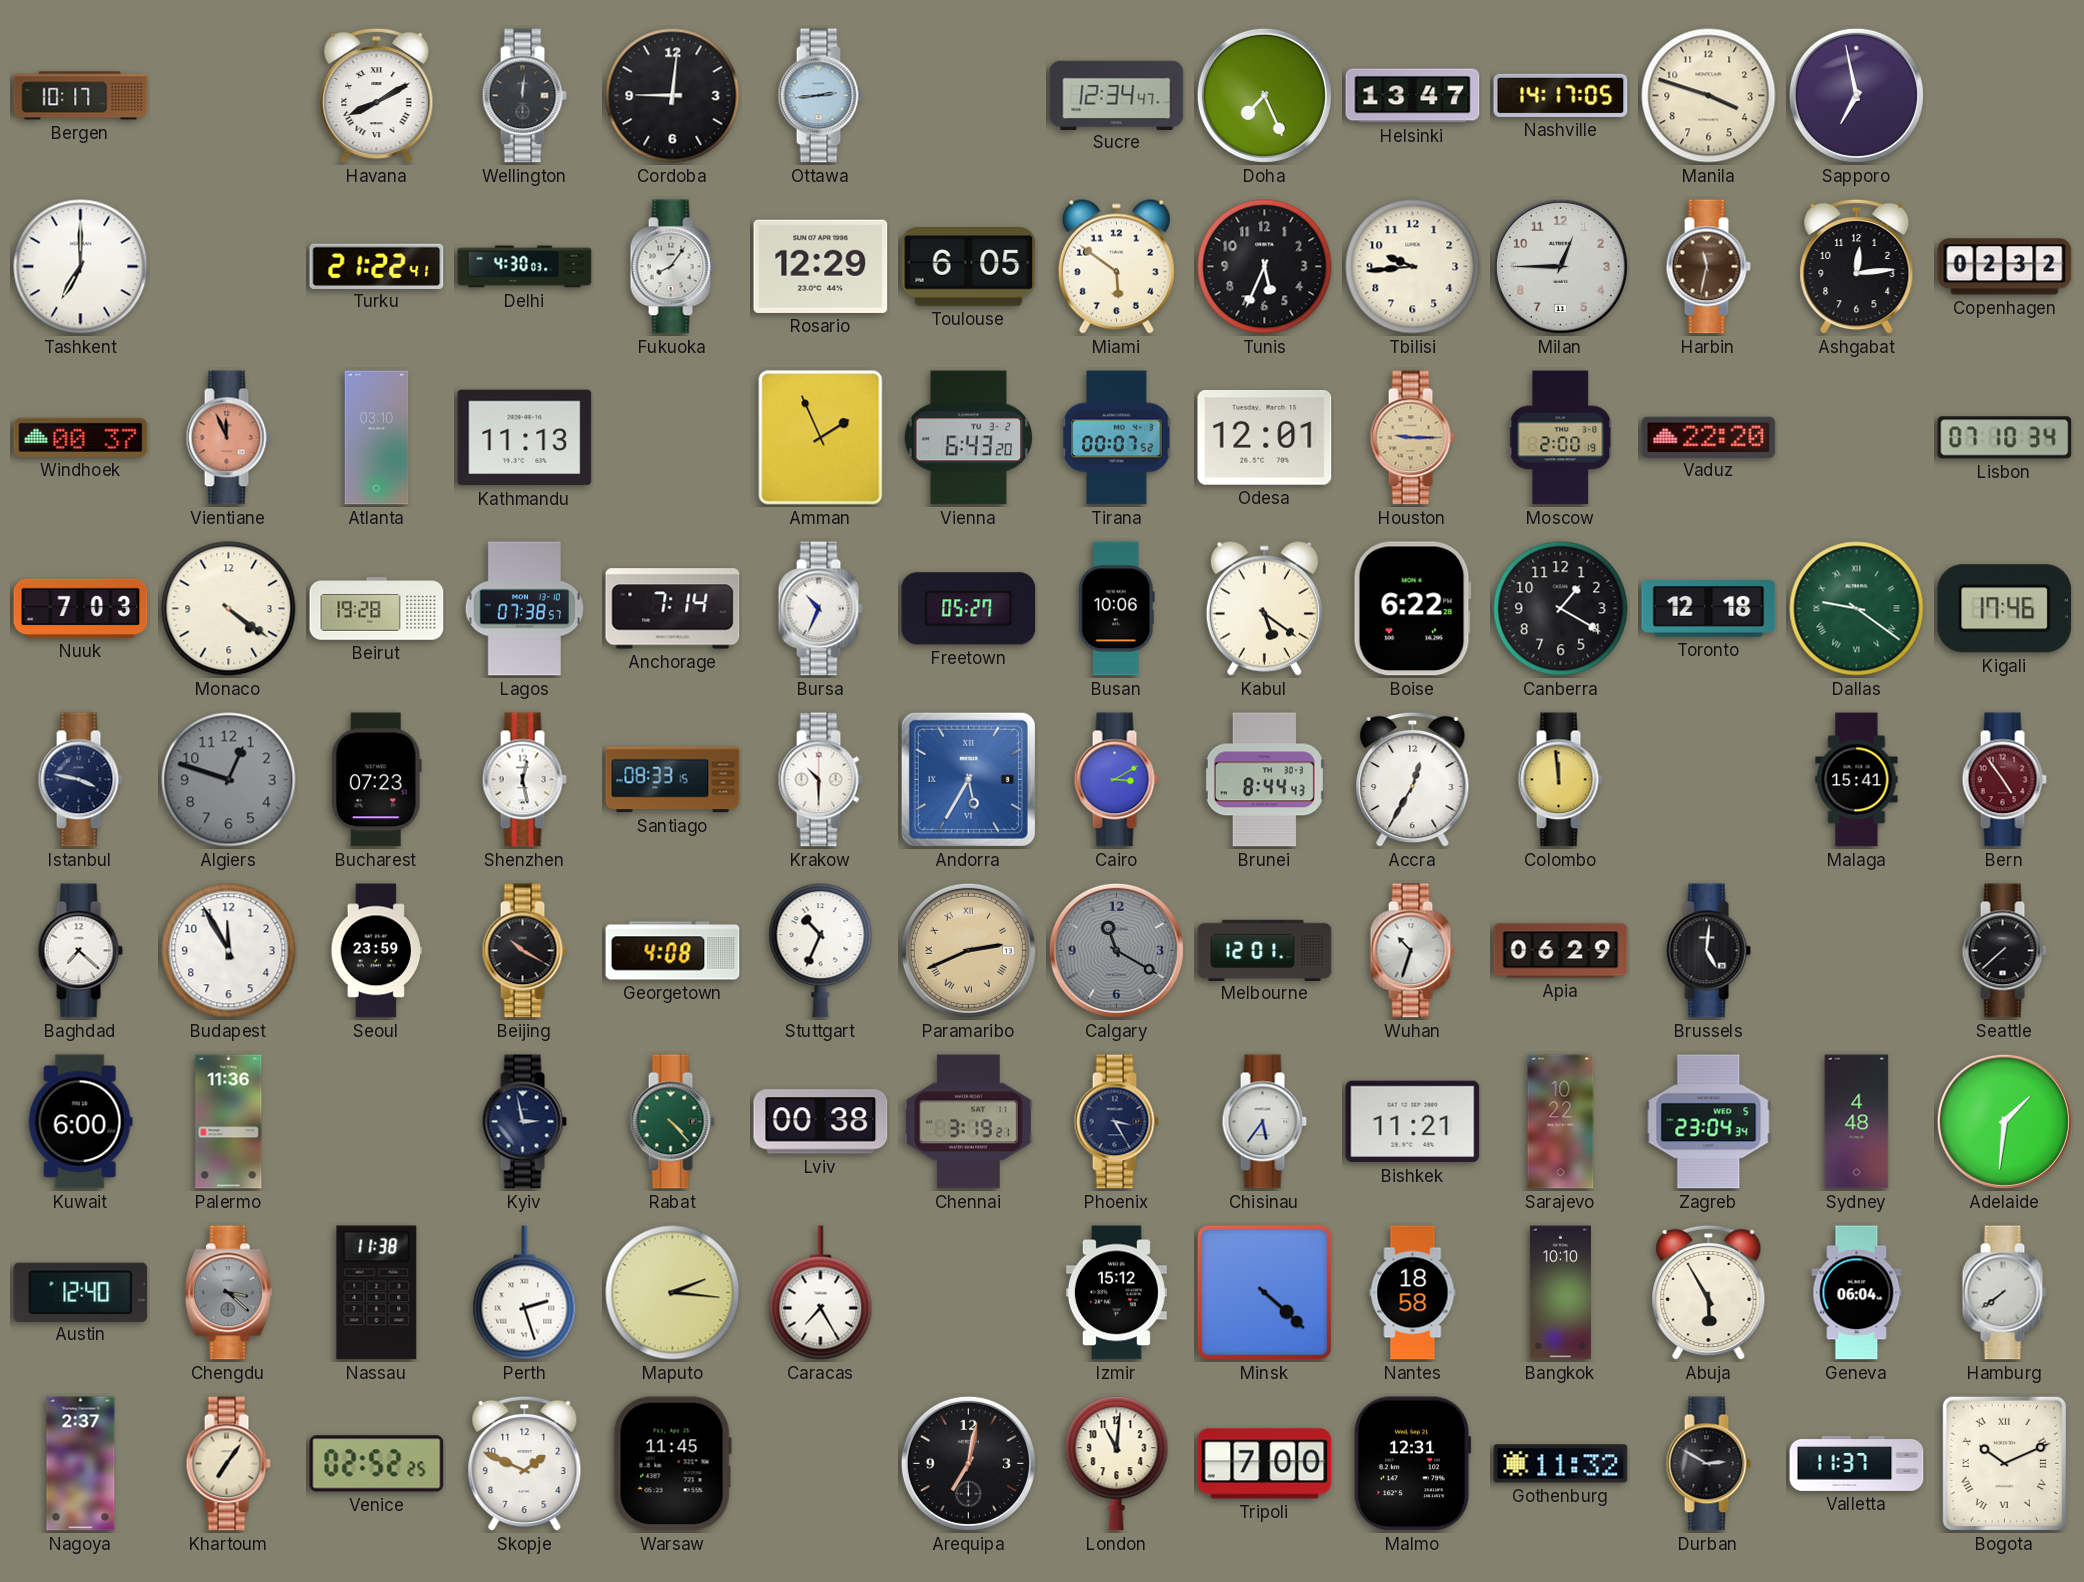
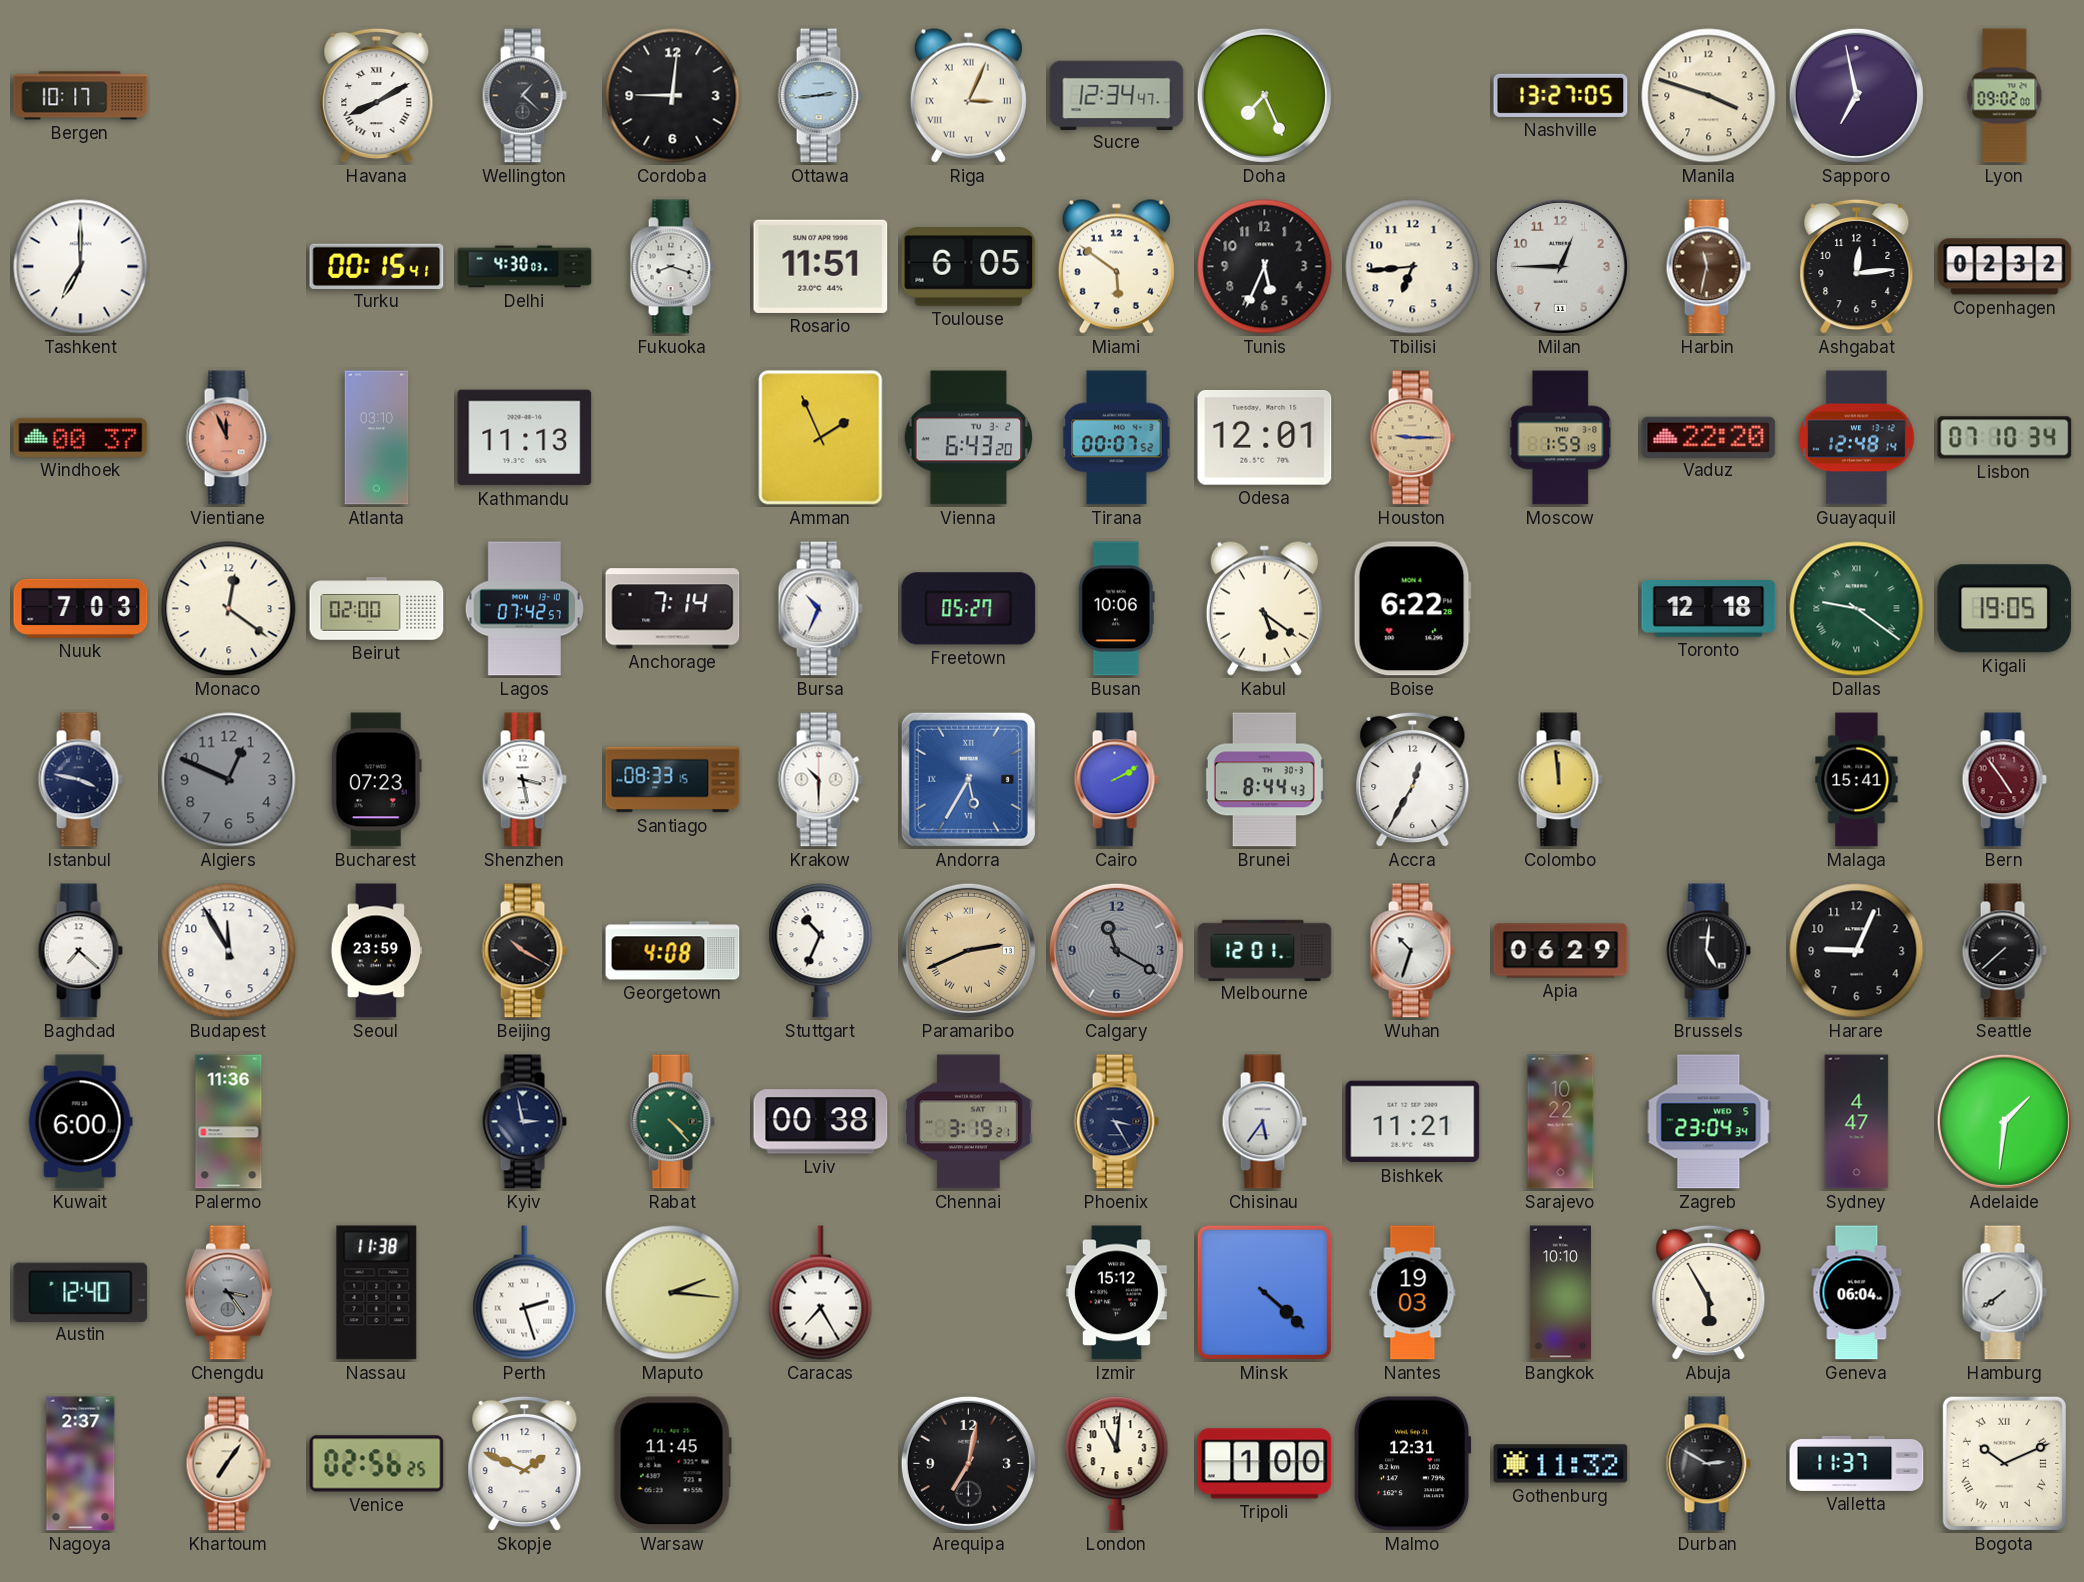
Wellington: 12:01 -> 1:22
Riga: none -> 3:04
Helsinki: 13:47 -> none
Nashville: 14:17 -> 13:27
Lyon: none -> 09:02
Turku: 21:22 -> 00:15
Fukuoka: 8:06 -> 8:18
Rosario: 12:29 -> 11:51
Tbilisi: 9:44 -> 6:44
Moscow: 2:00 -> 1:59
Guayaquil: none -> 12:48
Monaco: 4:21 -> 12:21
Beirut: 19:28 -> 02:00
Lagos: 07:38 -> 07:42
Canberra: 1:20 -> none
Kigali: 17:46 -> 19:05
Algiers: 12:48 -> 12:49
Shenzhen: 12:28 -> 3:28
Cairo: 3:10 -> 2:10
Harare: none -> 9:04
Sydney: 4:48 -> 4:47
Chengdu: 3:22 -> 3:24
Nantes: 18:58 -> 19:03
Venice: 02:52 -> 02:56
Tripoli: 7:00 -> 1:00
